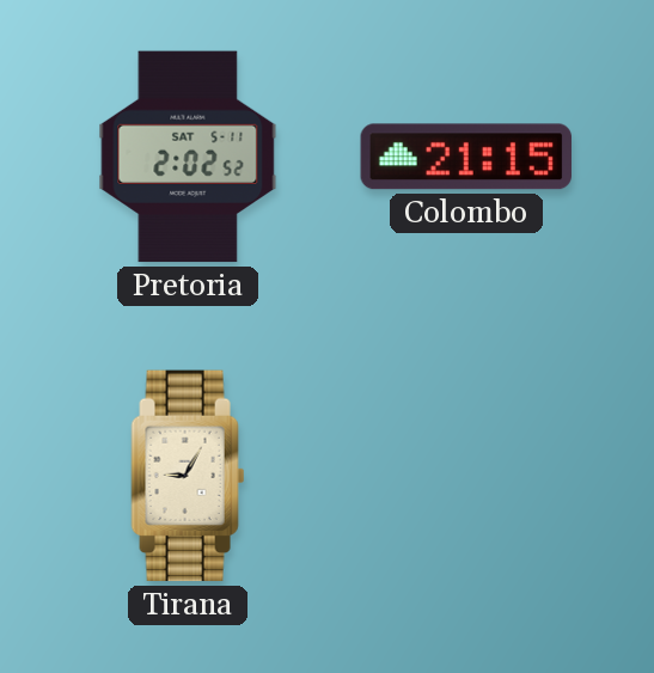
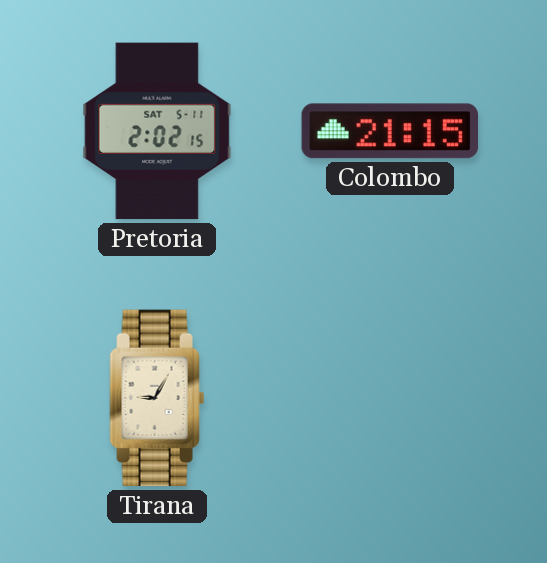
Pretoria: 2:02:52 -> 2:02:15
